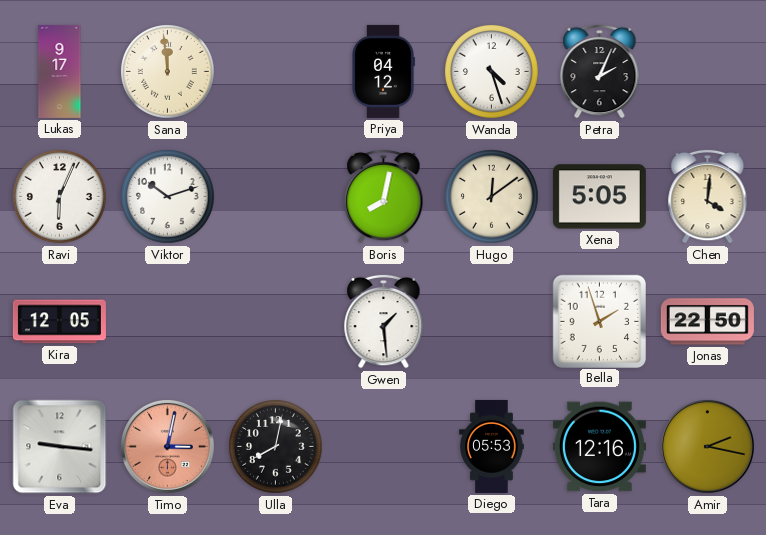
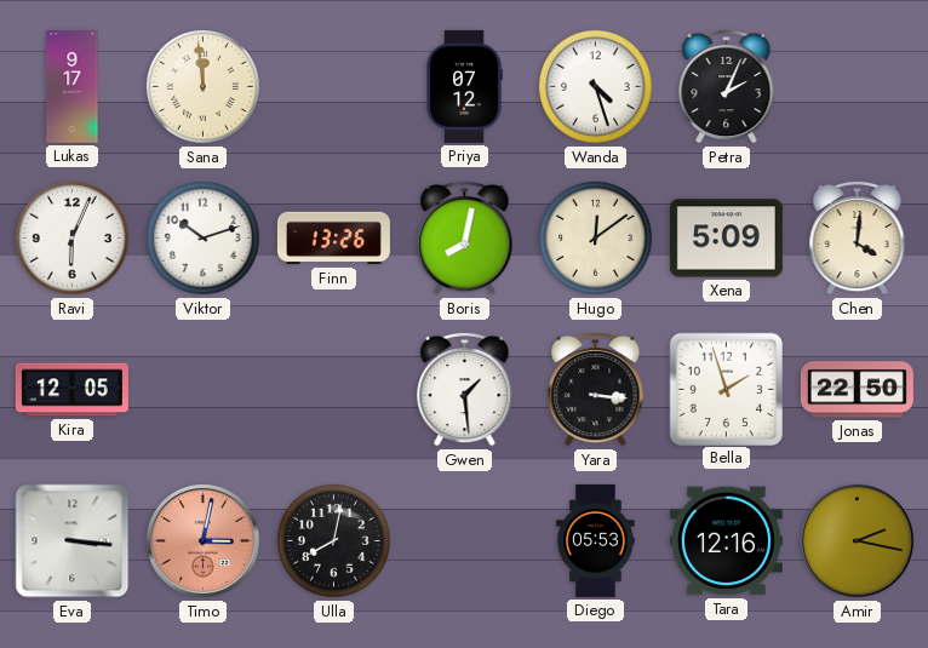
Priya: 04:12 -> 07:12
Finn: none -> 13:26
Xena: 5:05 -> 5:09
Yara: none -> 3:16
Eva: 9:16 -> 3:16
